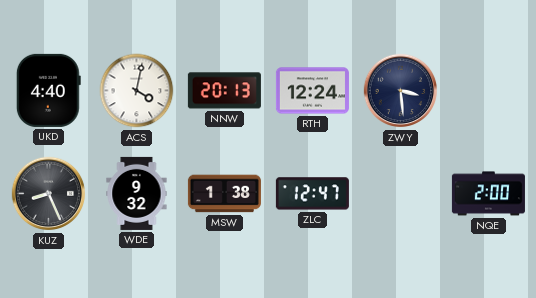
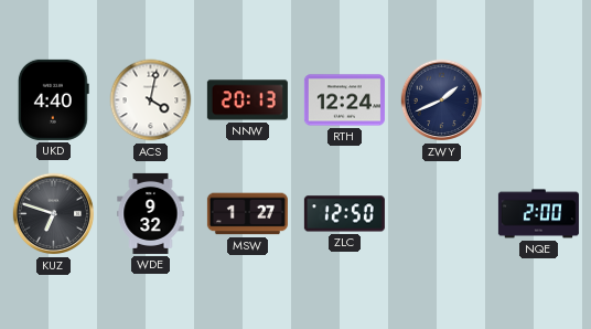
ZWY: 3:29 -> 1:41
KUZ: 8:26 -> 6:48
MSW: 1:38 -> 1:27
ZLC: 12:47 -> 12:50
